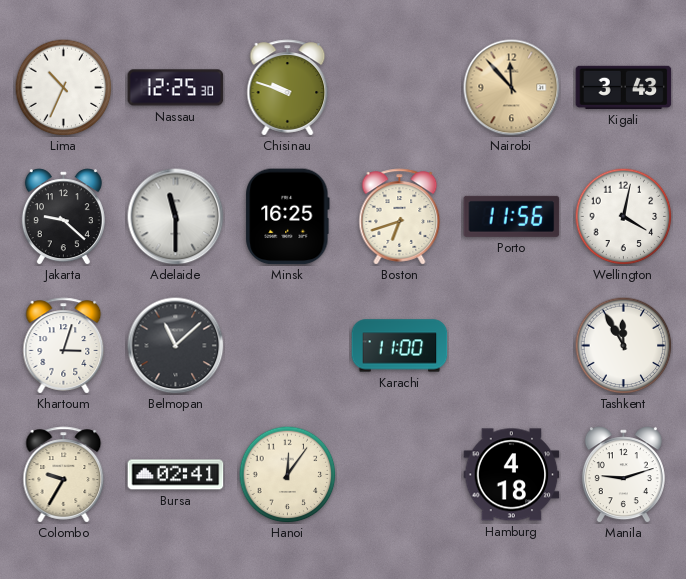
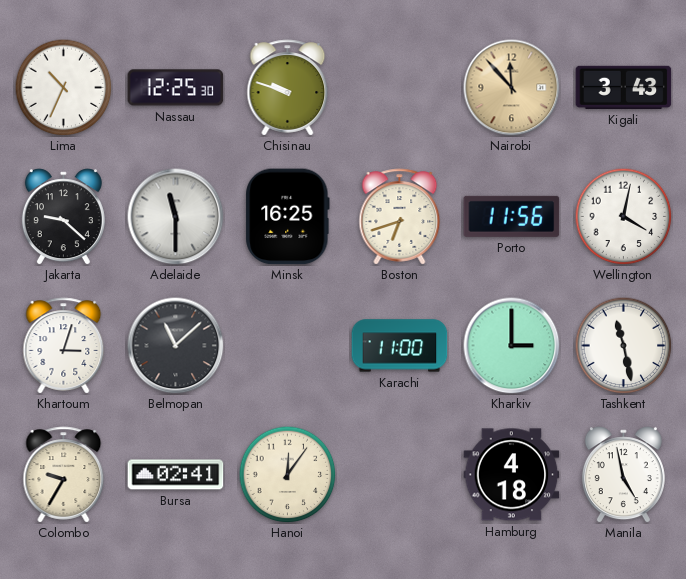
Kharkiv: none -> 3:00
Tashkent: 11:55 -> 11:28
Manila: 9:12 -> 4:58
